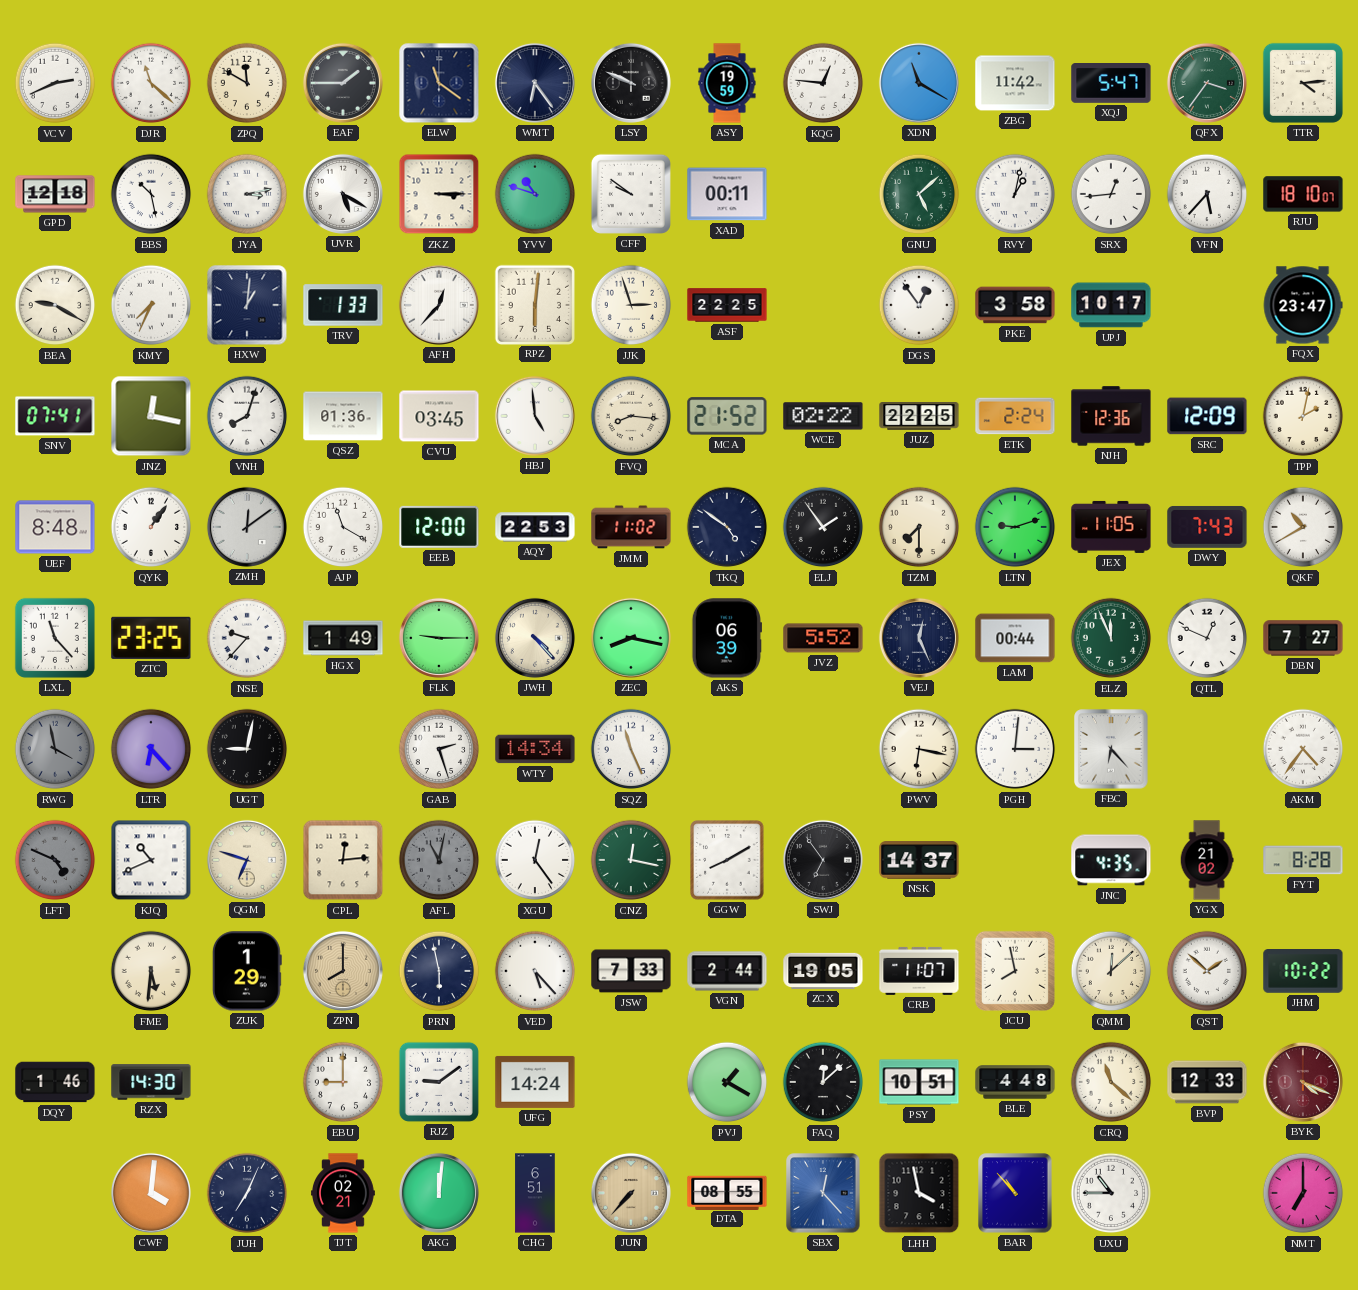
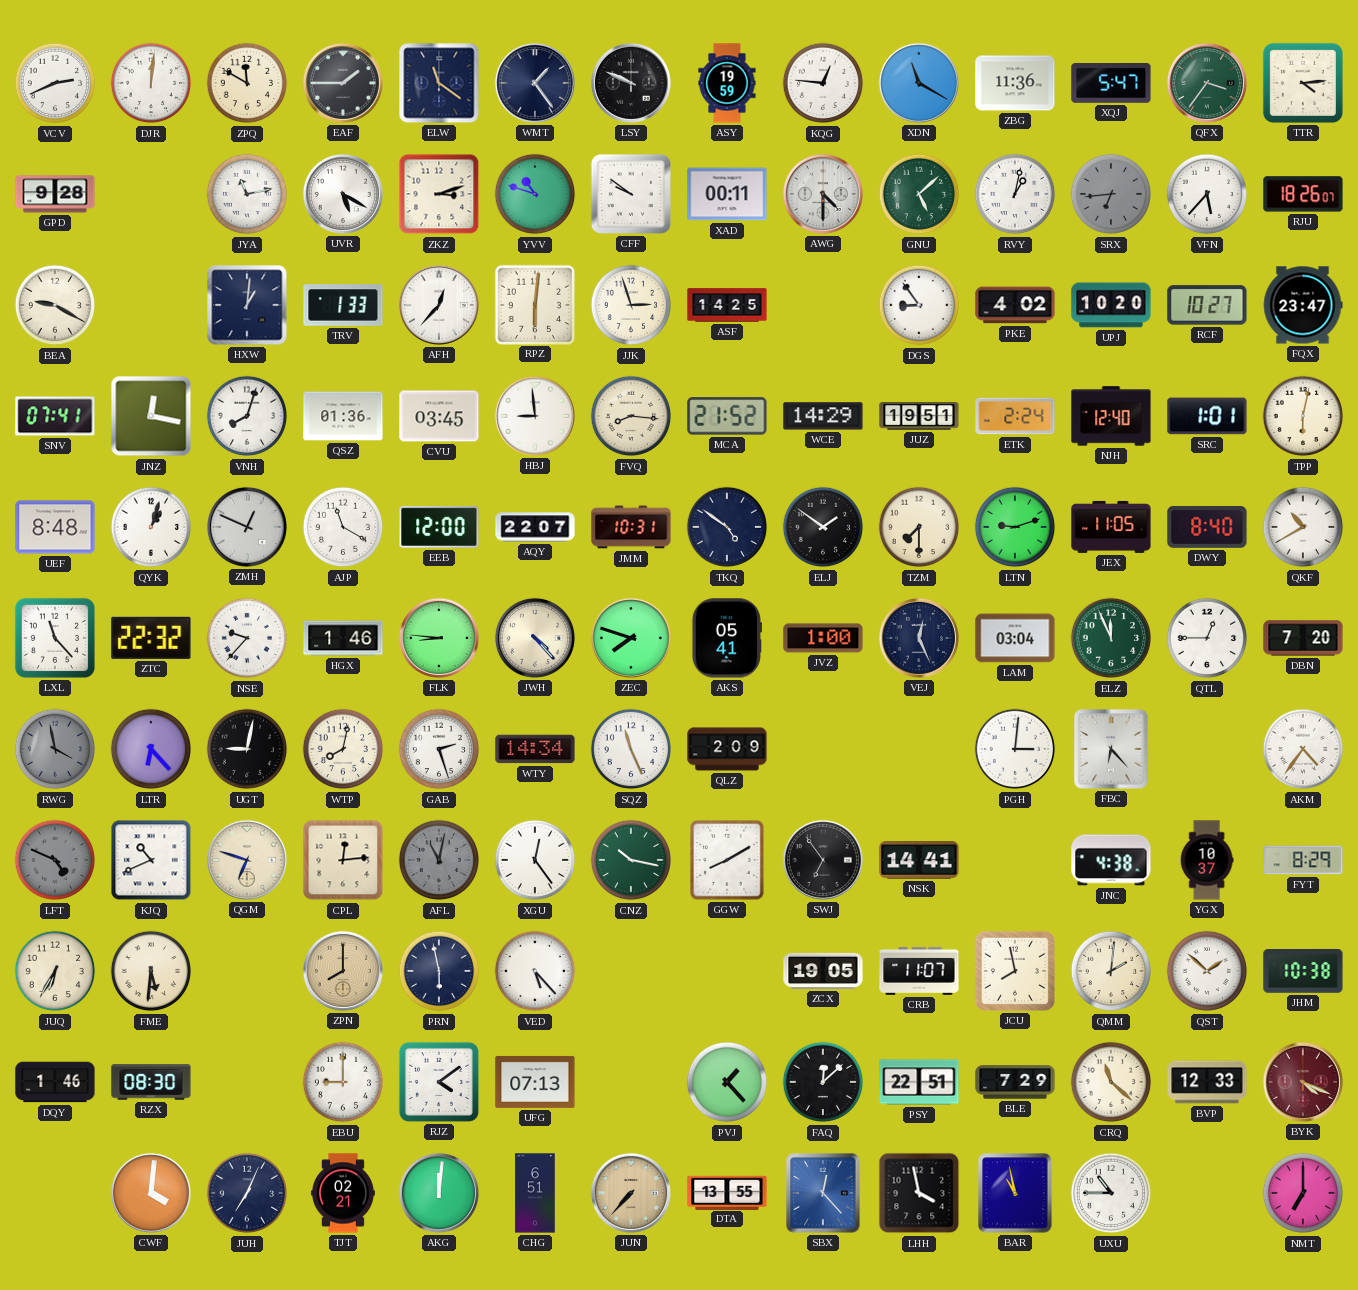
DJR: 11:22 -> 12:01
WMT: 6:24 -> 1:24
ZBG: 11:42 -> 11:36
GPD: 12:18 -> 9:28
BBS: 10:28 -> none
JYA: 3:13 -> 11:13
ZKZ: 3:15 -> 3:12
AWG: none -> 4:30
SRX: 12:44 -> 6:44
SRX dial: white -> grey
RJU: 18:10 -> 18:26
KMY: 7:34 -> none
ASF: 22:25 -> 14:25
DGS: 12:54 -> 8:54
PKE: 3:58 -> 4:02
UPJ: 10:17 -> 10:20
RCF: none -> 10:27
HBJ: 4:59 -> 8:59
WCE: 02:22 -> 14:29
JUZ: 22:25 -> 19:51
NJH: 12:36 -> 12:40
SRC: 12:09 -> 1:01
TPP: 2:02 -> 6:02
QYK: 1:06 -> 1:03
ZMH: 12:09 -> 12:49
AQY: 22:53 -> 22:07
JMM: 11:02 -> 10:31
ELJ: 1:54 -> 1:51
DWY: 7:43 -> 8:40
ZTC: 23:25 -> 22:32
HGX: 1:49 -> 1:46
FLK: 9:15 -> 8:46
ZEC: 8:17 -> 7:48
AKS: 06:39 -> 05:41
JVZ: 5:52 -> 1:00
LAM: 00:44 -> 03:04
QTL: 12:49 -> 12:45
DBN: 7:27 -> 7:20
WTP: none -> 8:02
QLZ: none -> 2:09
PWV: 6:17 -> none
CNZ: 12:17 -> 10:17
NSK: 14:37 -> 14:41
JNC: 4:35 -> 4:38
YGX: 21:02 -> 10:37
FYT: 8:28 -> 8:29
JUQ: none -> 6:35
ZUK: 1:29 -> none
JSW: 7:33 -> none
VGN: 2:44 -> none
QMM: 12:08 -> 2:01
JHM: 10:22 -> 10:38
RZX: 14:30 -> 08:30
RJZ: 9:09 -> 4:09
UFG: 14:24 -> 07:13
PVJ: 1:20 -> 1:23
PSY: 10:51 -> 22:51
BLE: 4:48 -> 7:29
DTA: 08:55 -> 13:55
BAR: 10:53 -> 10:58
